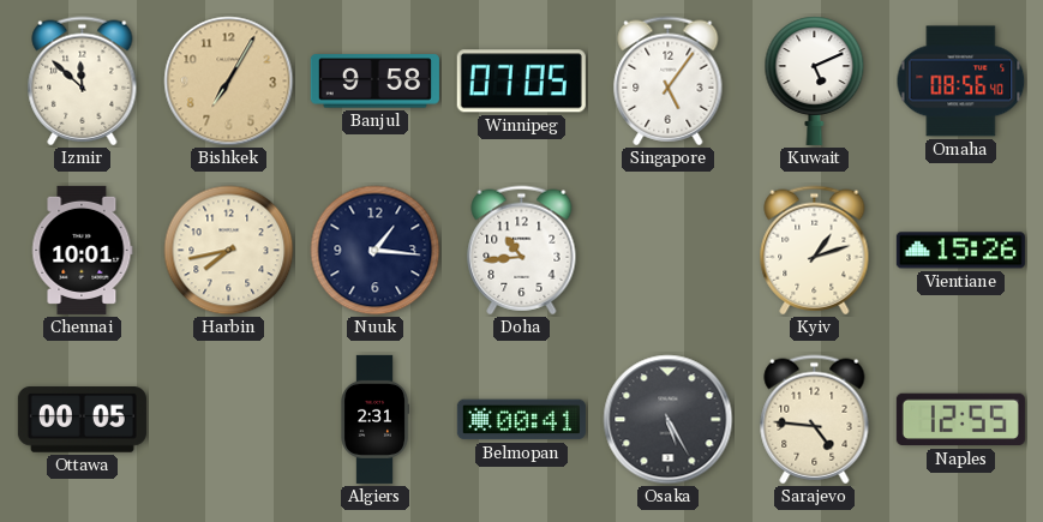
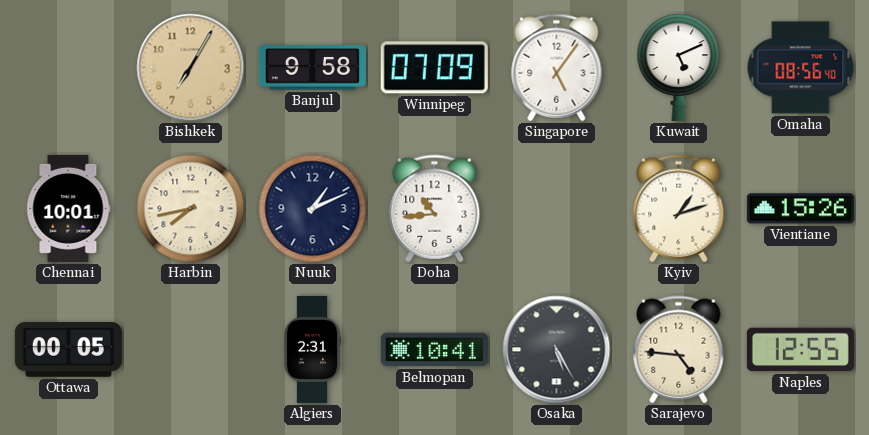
Izmir: 11:52 -> none
Winnipeg: 07:05 -> 07:09
Nuuk: 1:16 -> 1:11
Belmopan: 00:41 -> 10:41
